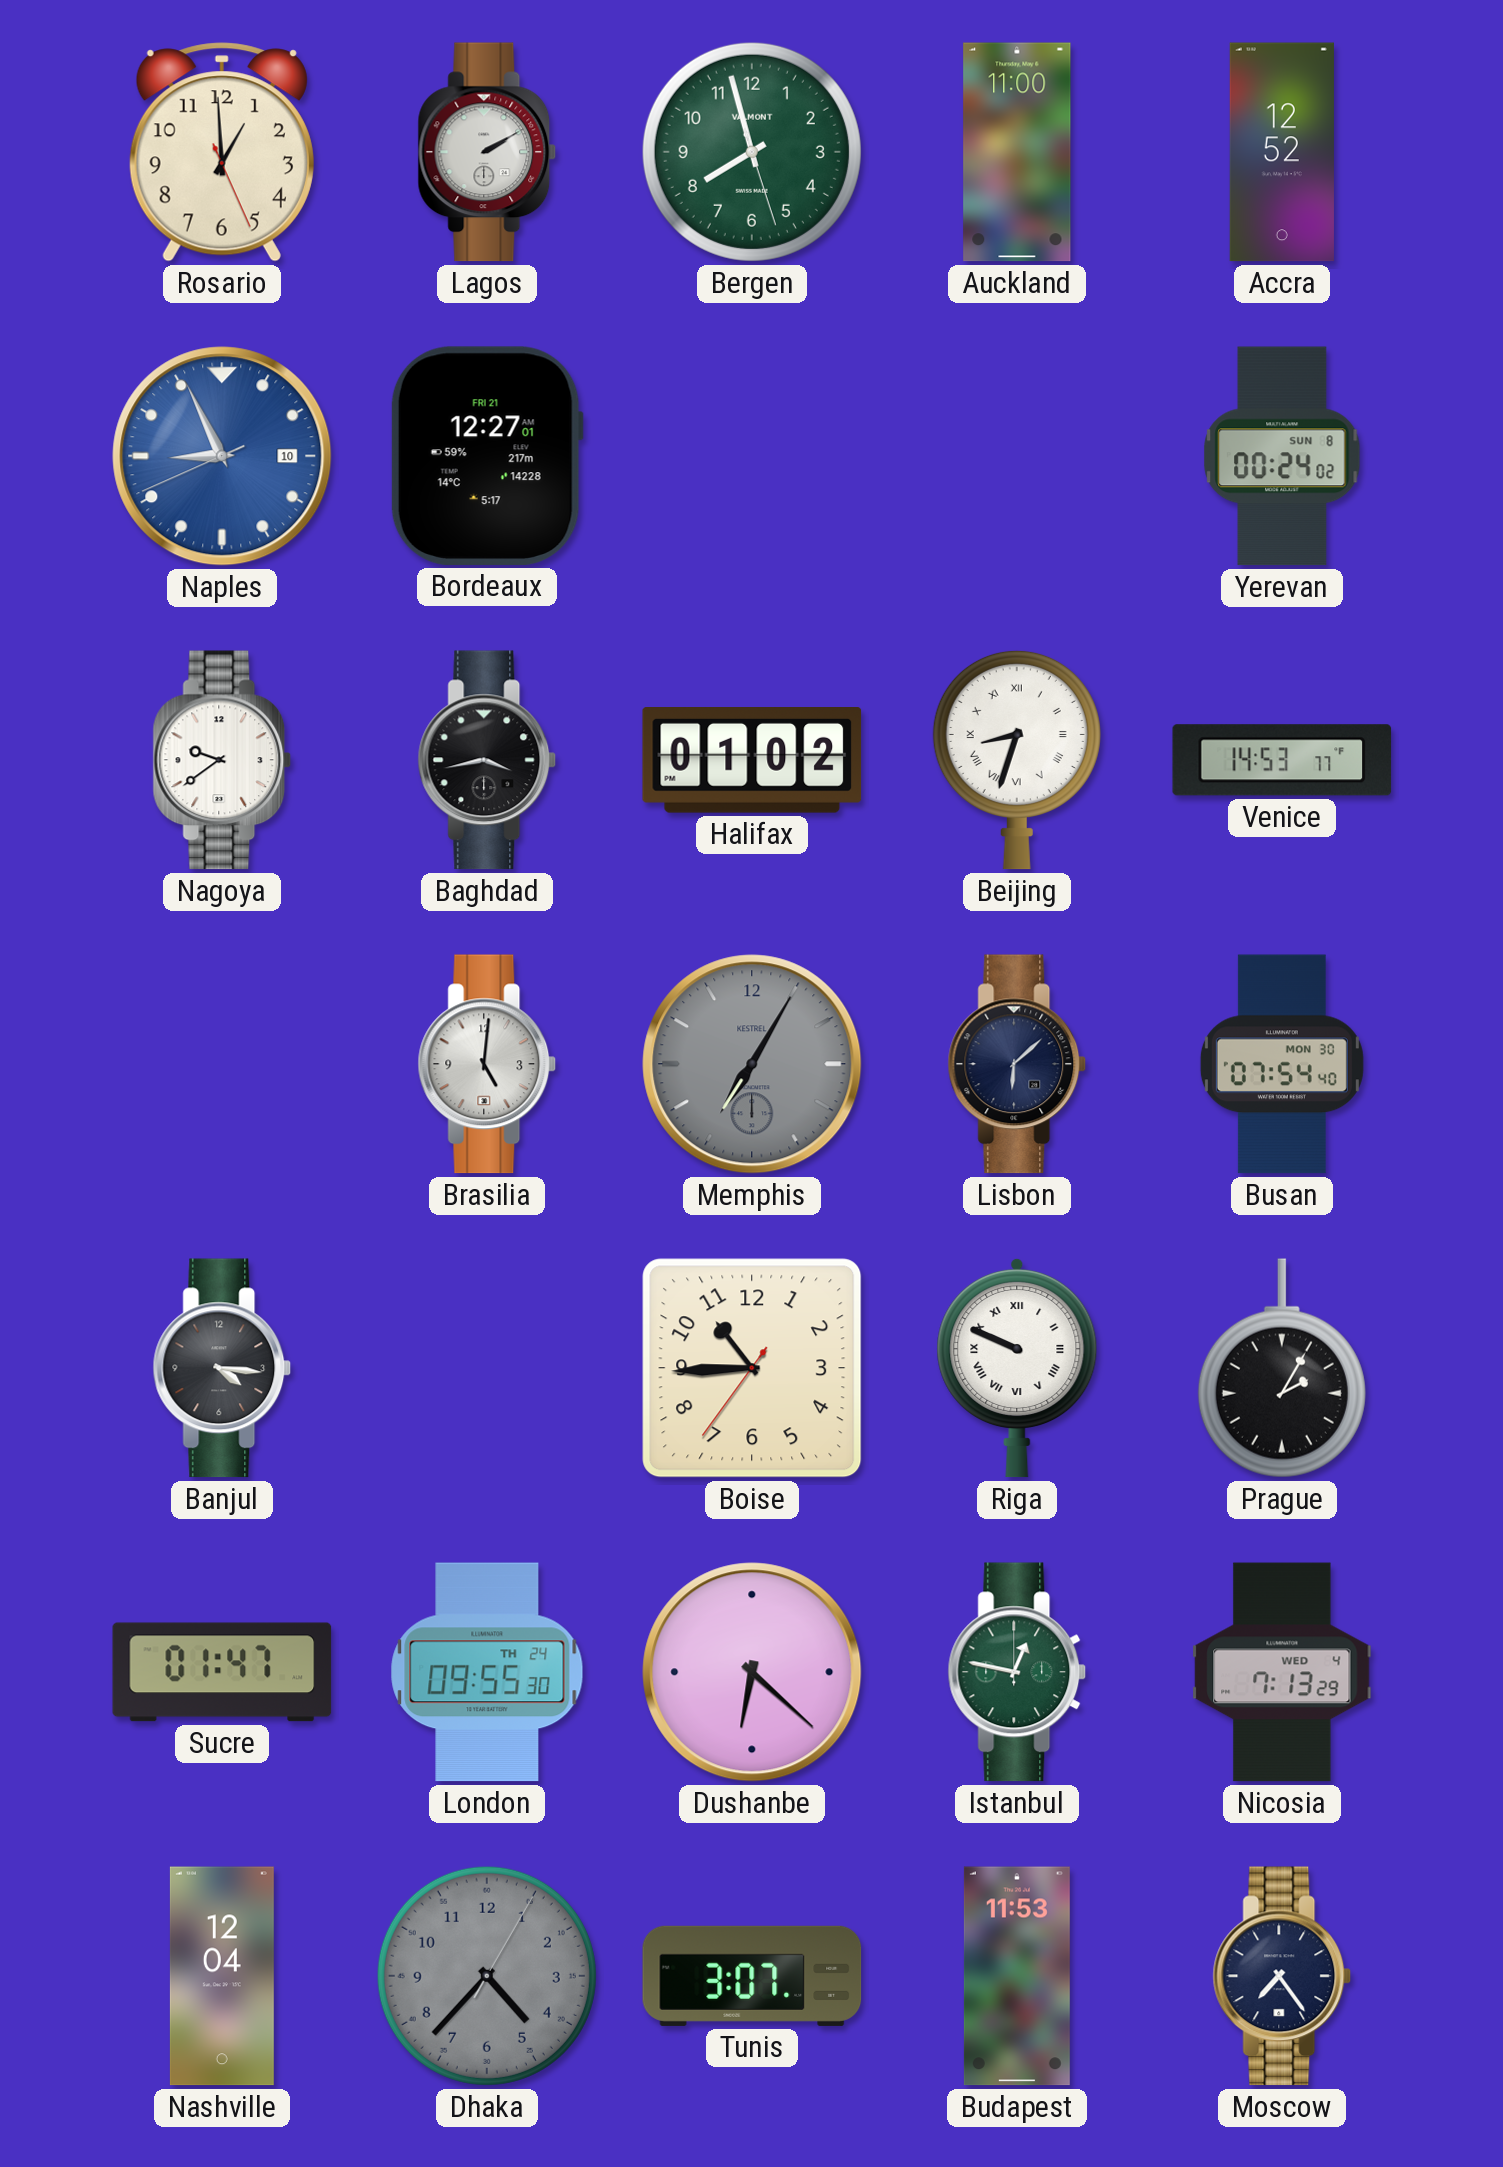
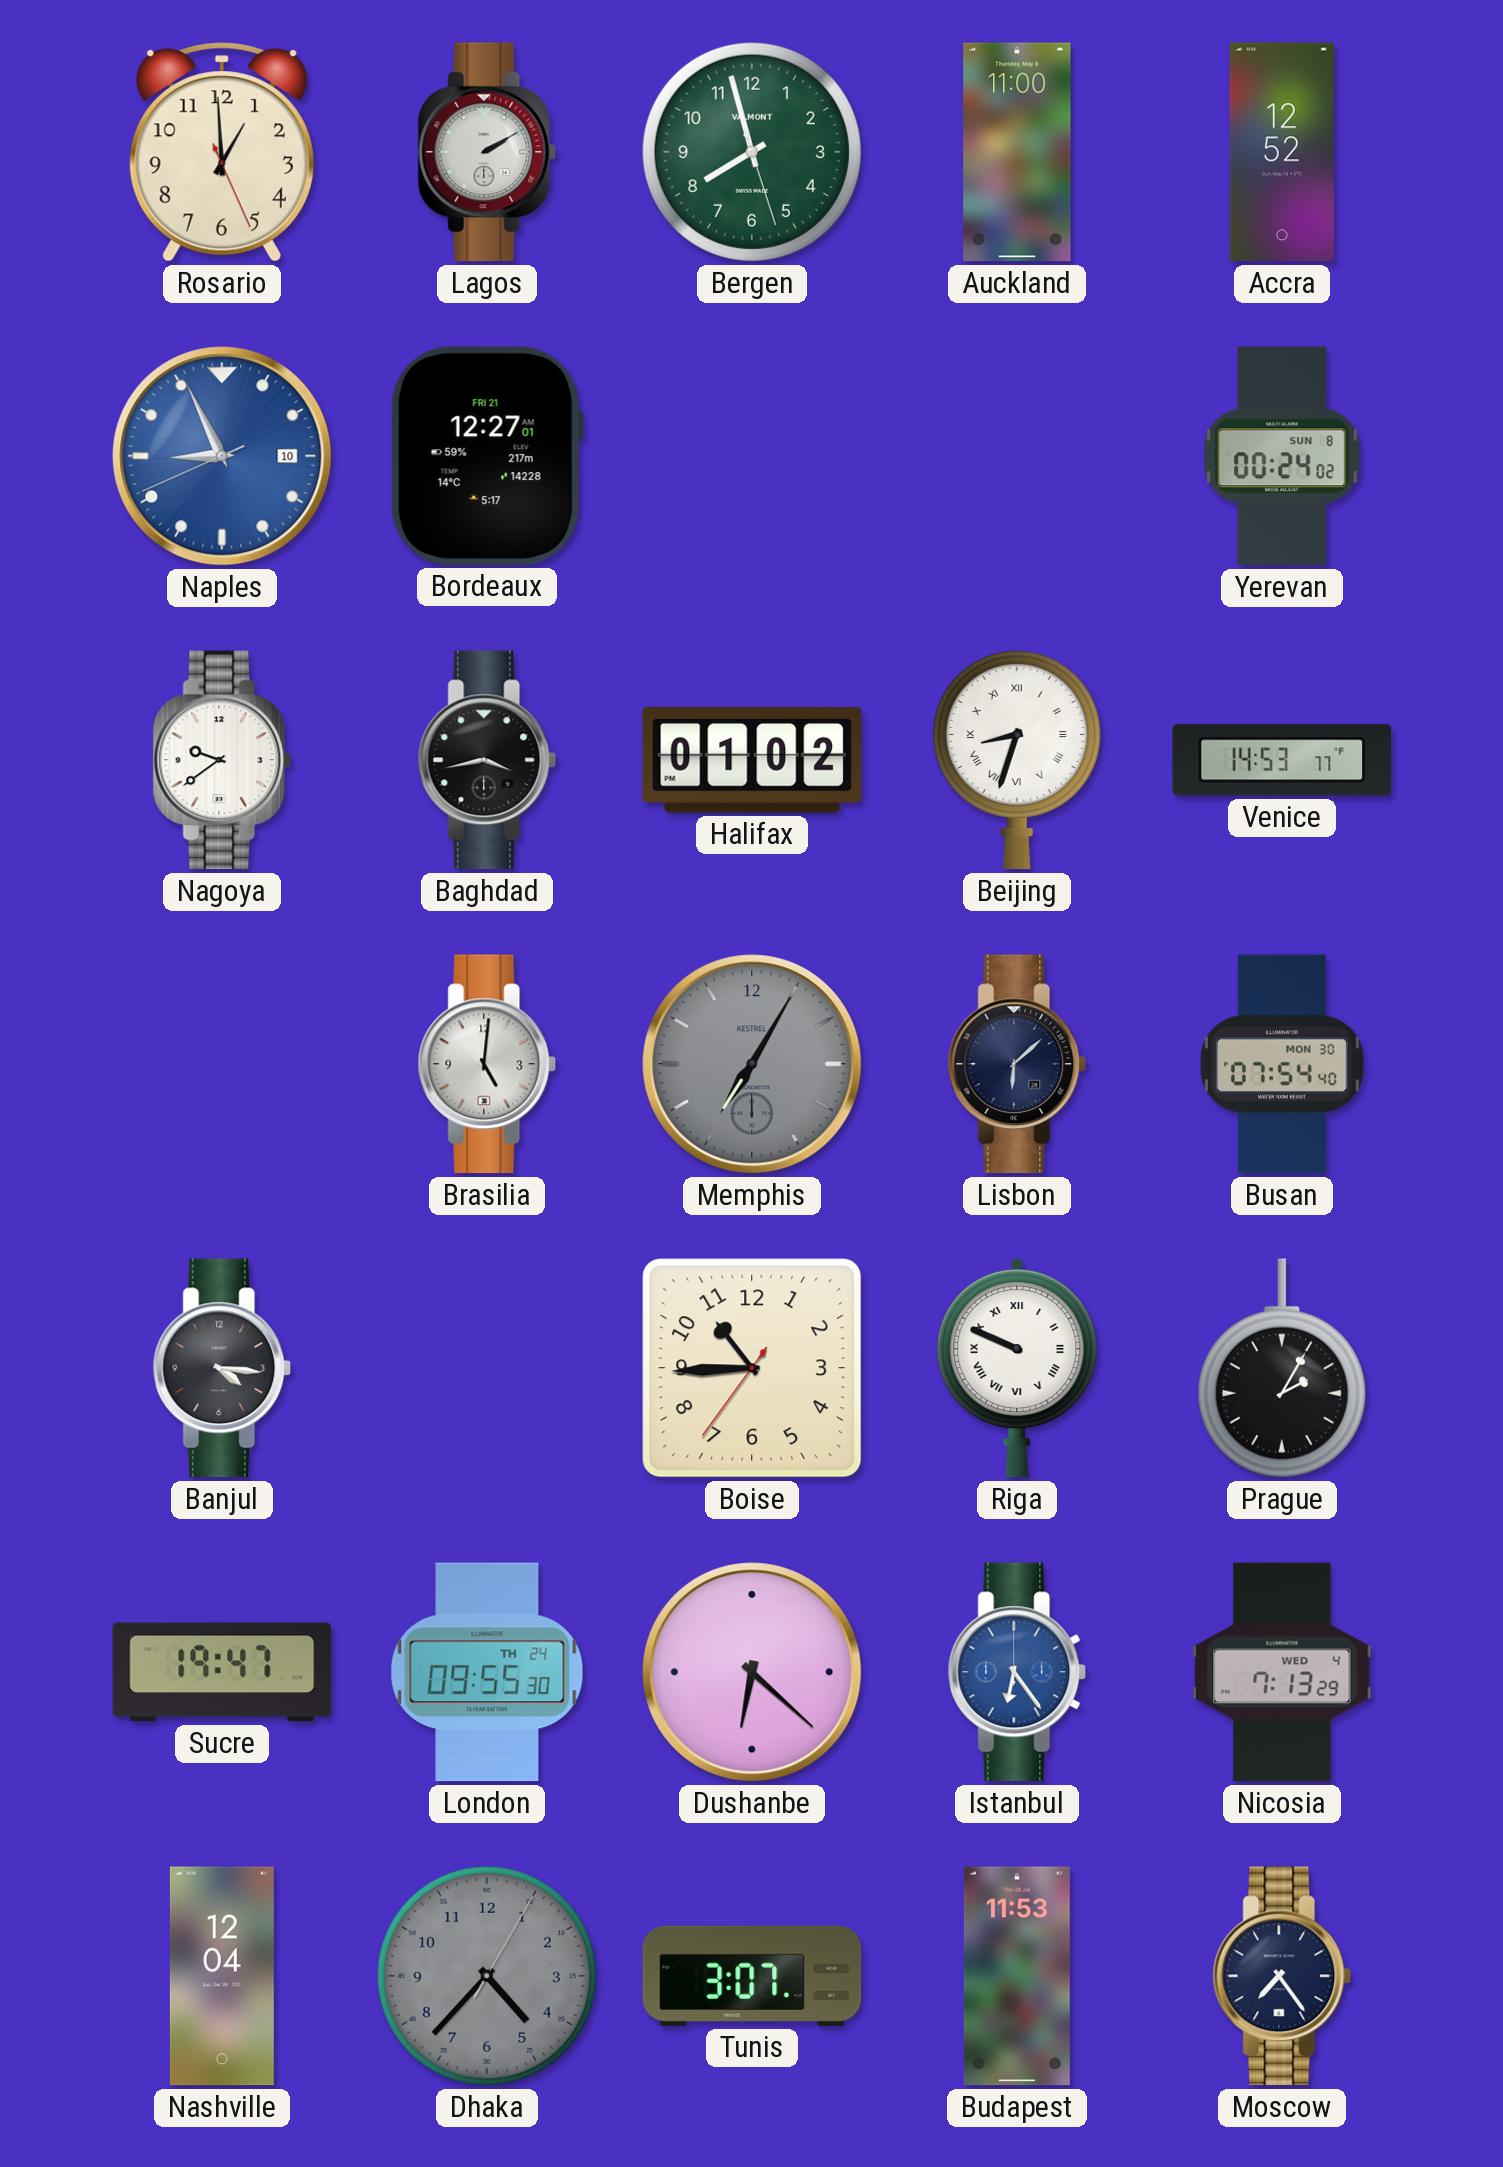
Sucre: 01:47 -> 19:47
Istanbul: 12:47 -> 6:24
Istanbul dial: green -> blue
